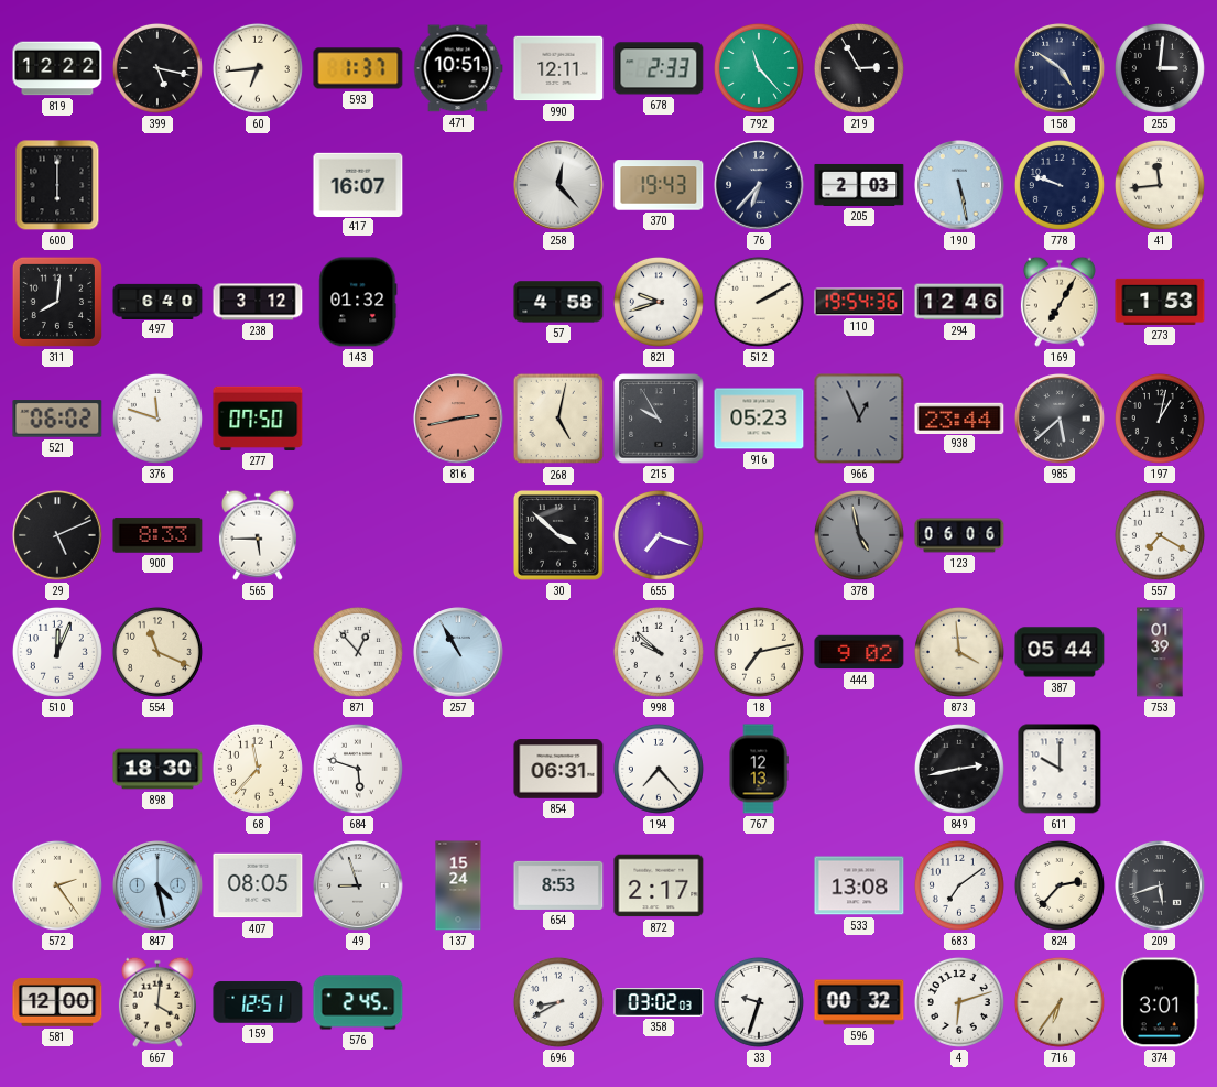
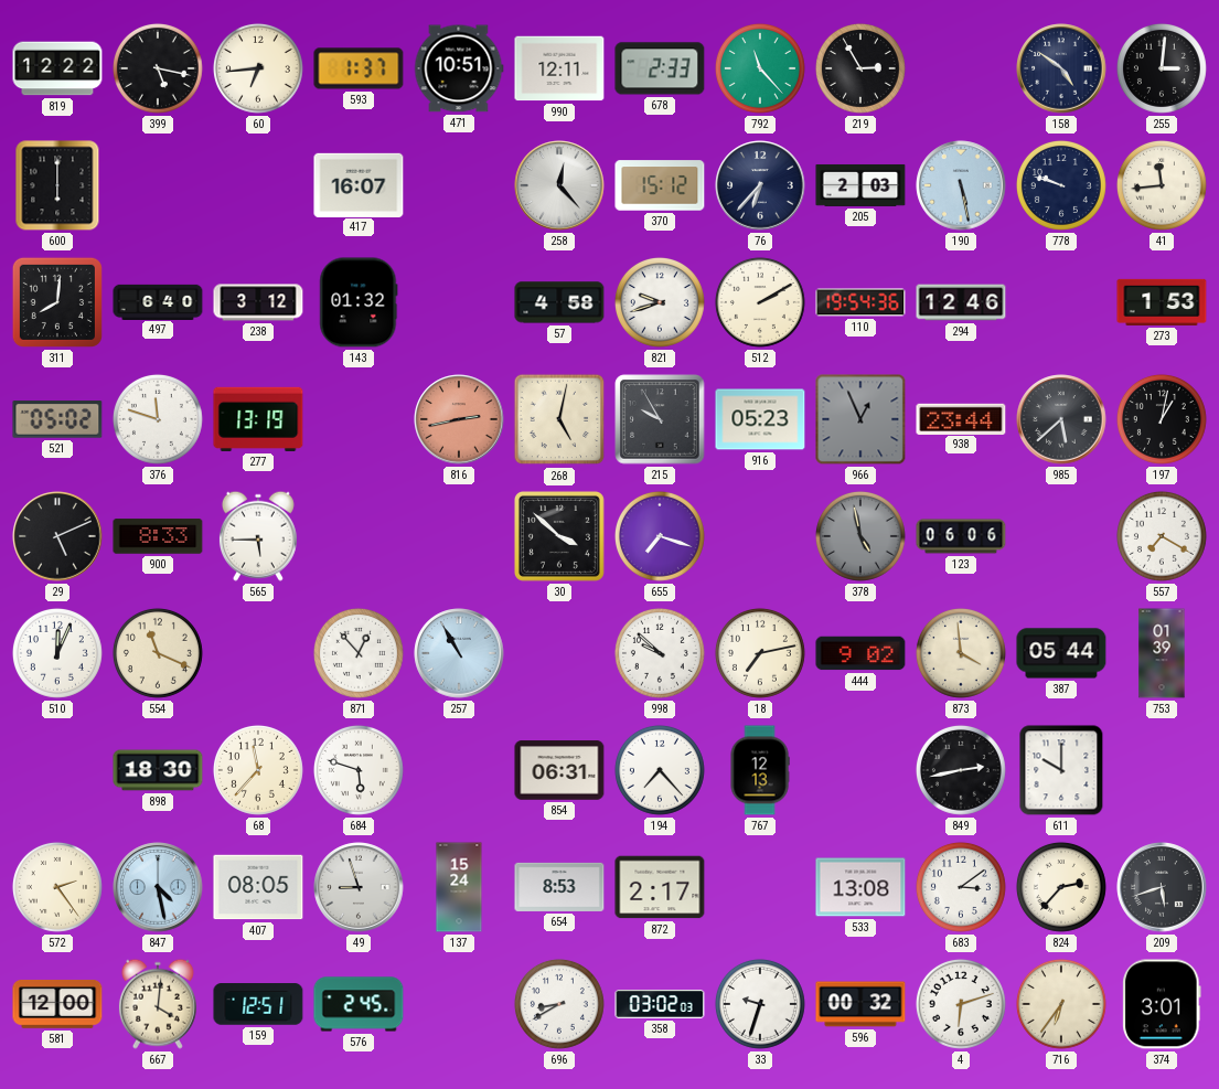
370: 19:43 -> 15:12
169: 7:05 -> none
521: 06:02 -> 05:02
277: 07:50 -> 13:19
683: 7:09 -> 3:09
